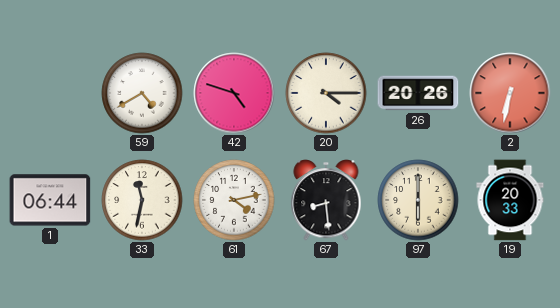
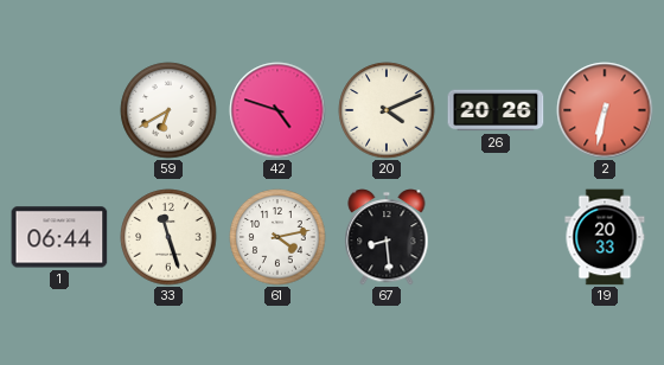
59: 4:40 -> 6:40
20: 4:15 -> 4:11
33: 11:32 -> 11:27
97: 6:00 -> none
